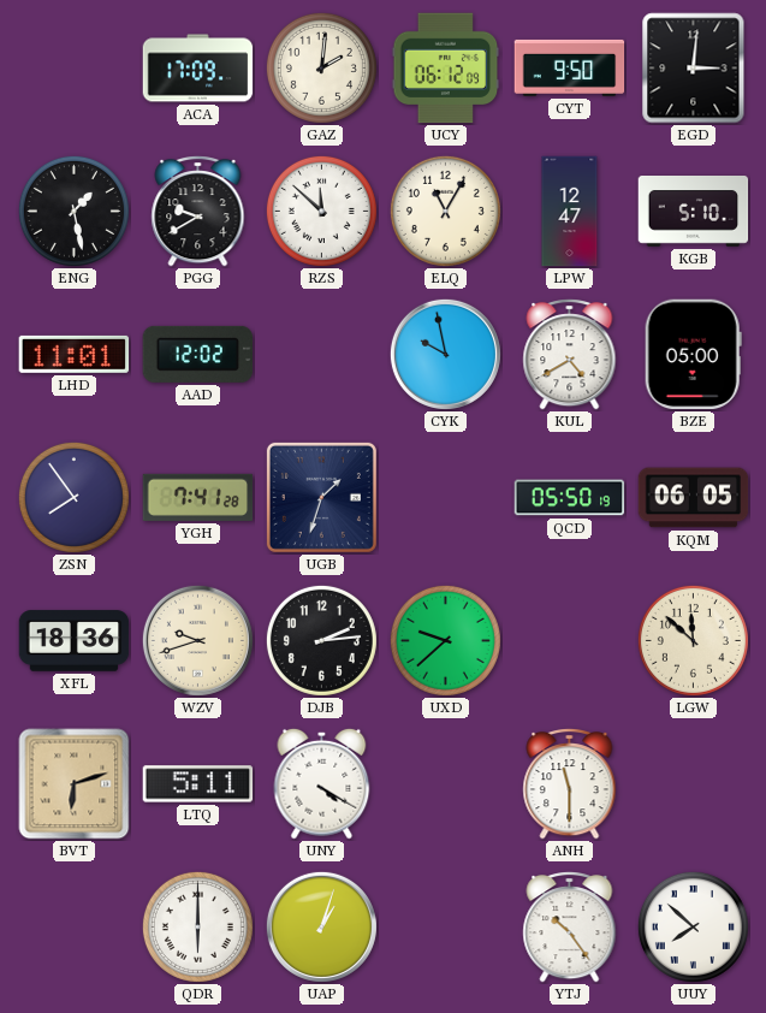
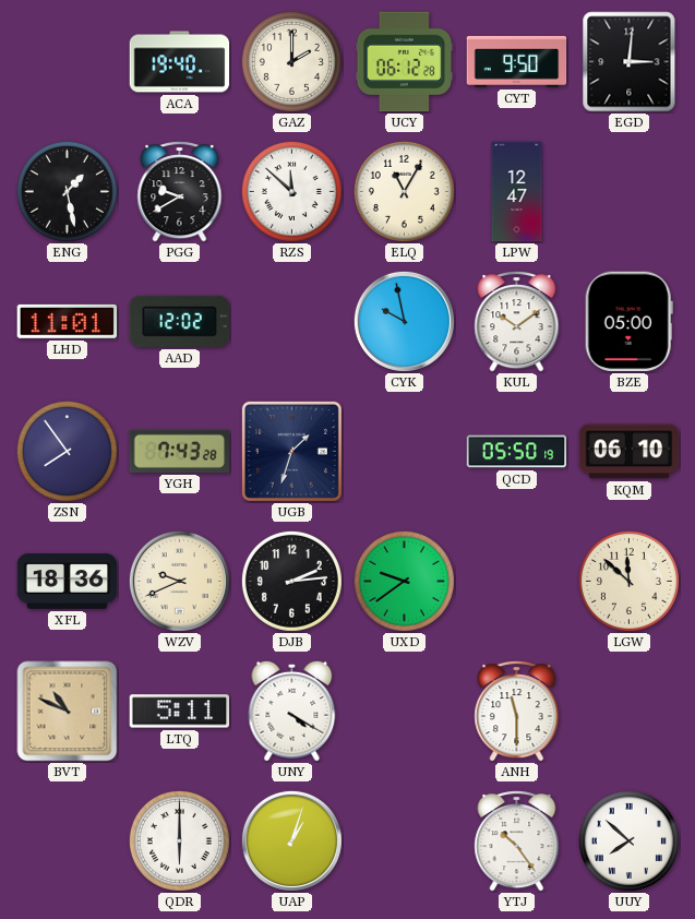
ACA: 17:09 -> 19:40
GAZ: 2:01 -> 2:00
UCY: 06:12:09 -> 06:12:28
KGB: 5:10 -> none
KUL: 4:40 -> 10:09
YGH: 7:41 -> 7:43
KQM: 06:05 -> 06:10
WZV: 9:42 -> 9:41
UXD: 9:38 -> 9:39
BVT: 6:12 -> 10:49
